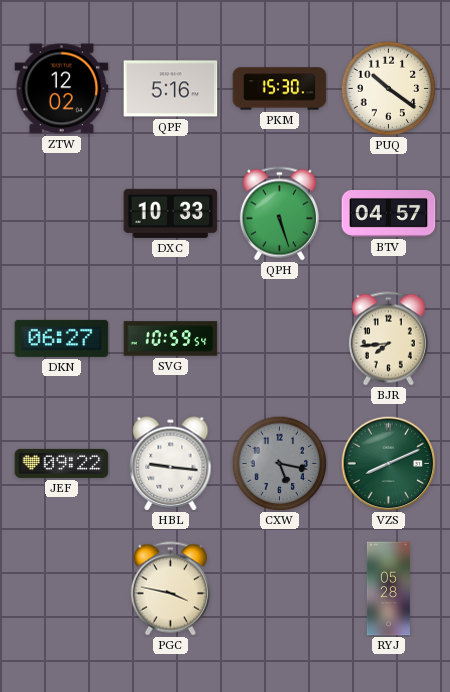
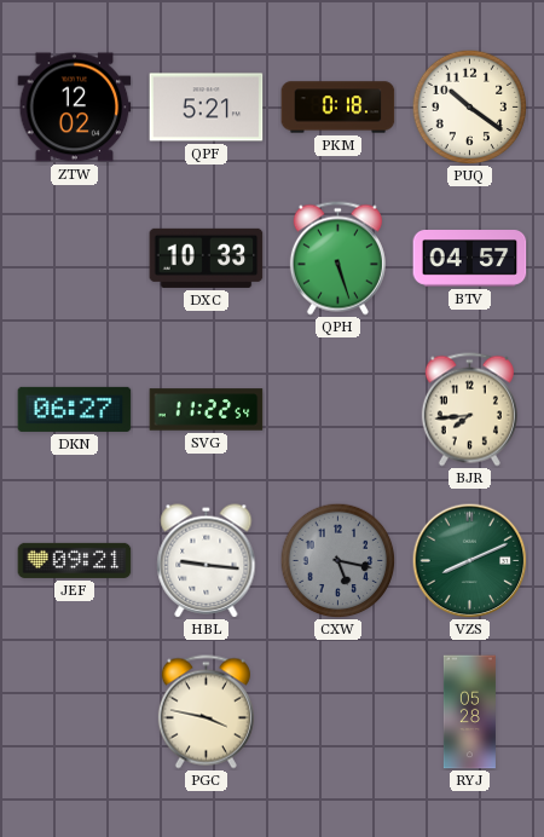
QPF: 5:16 -> 5:21
PKM: 15:30 -> 0:18
SVG: 10:59 -> 11:22
JEF: 09:22 -> 09:21
